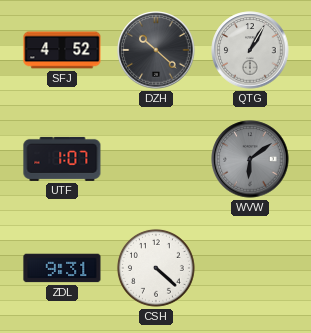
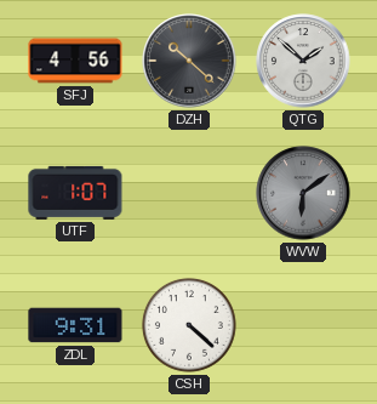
SFJ: 4:52 -> 4:56
QTG: 1:05 -> 1:52
